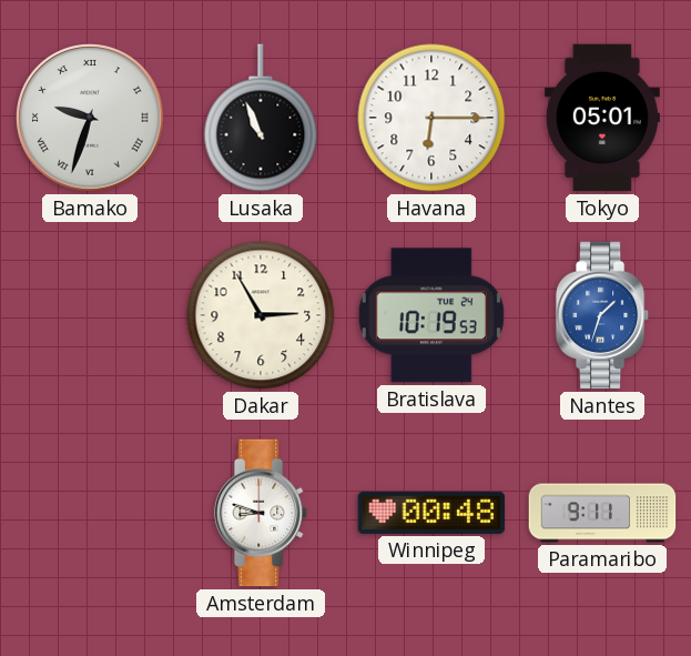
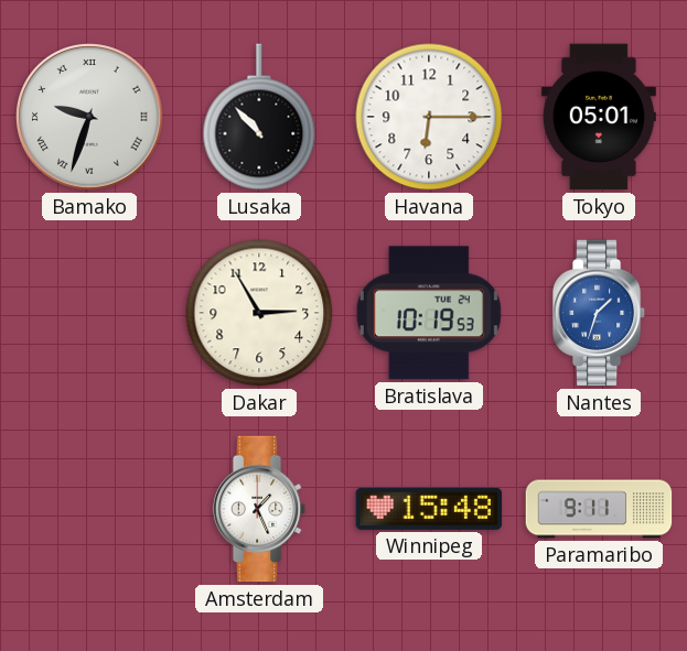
Lusaka: 10:56 -> 10:53
Amsterdam: 8:48 -> 1:26
Winnipeg: 00:48 -> 15:48
